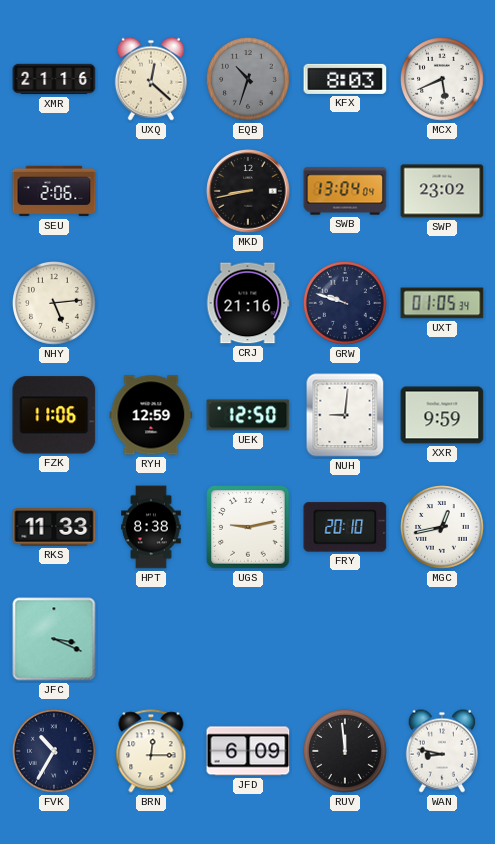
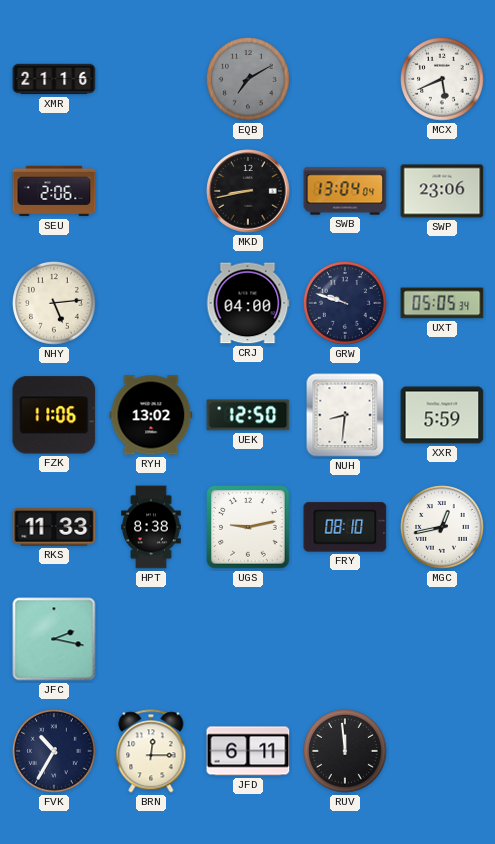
UXQ: 12:22 -> none
EQB: 10:33 -> 7:10
KFX: 8:03 -> none
SWP: 23:02 -> 23:06
CRJ: 21:16 -> 04:00
UXT: 01:05 -> 05:05
RYH: 12:59 -> 13:02
NUH: 9:01 -> 8:31
XXR: 9:59 -> 5:59
FRY: 20:10 -> 08:10
JFC: 3:19 -> 2:17
JFD: 6:09 -> 6:11
WAN: 8:47 -> none
